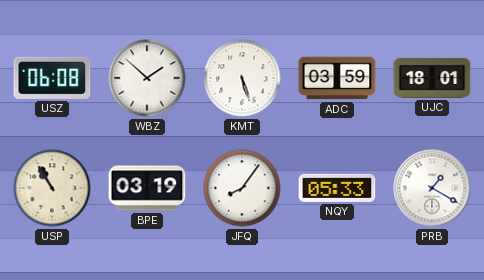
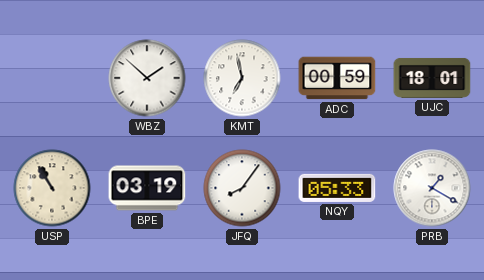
USZ: 06:08 -> none
KMT: 5:27 -> 6:58
ADC: 03:59 -> 00:59
